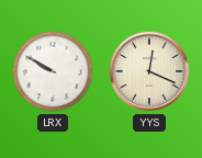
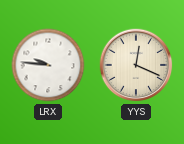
LRX: 9:50 -> 9:46
